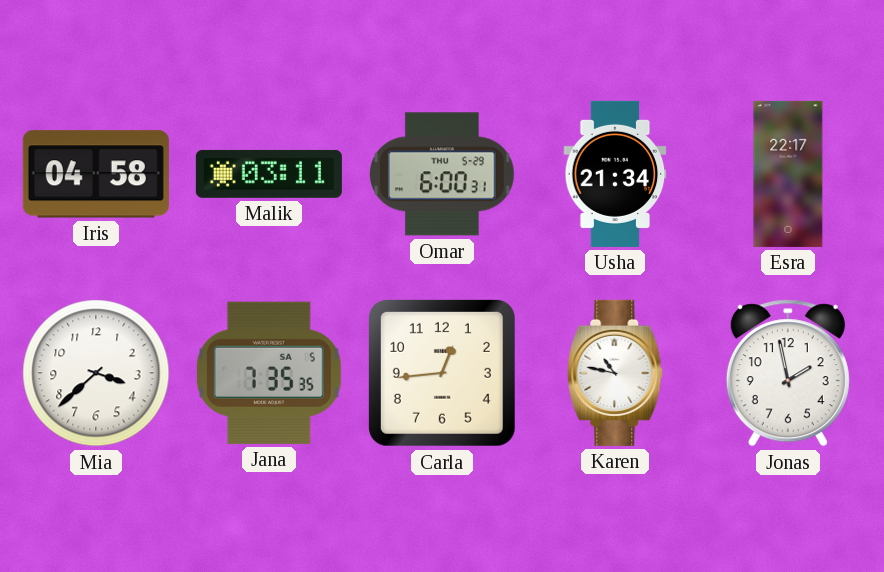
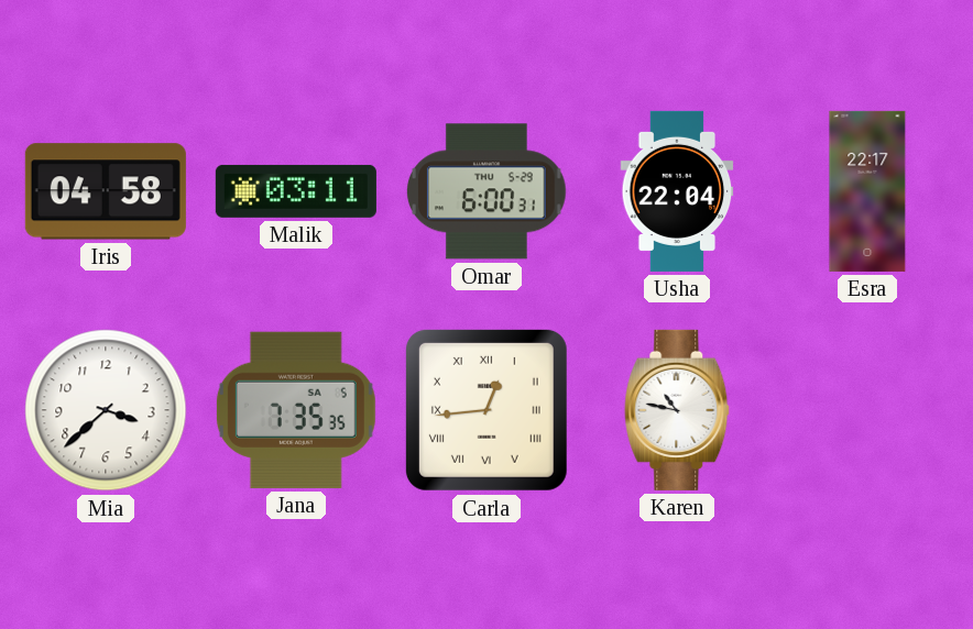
Usha: 21:34 -> 22:04
Carla numerals: Arabic -> Roman
Jonas: 1:58 -> none
